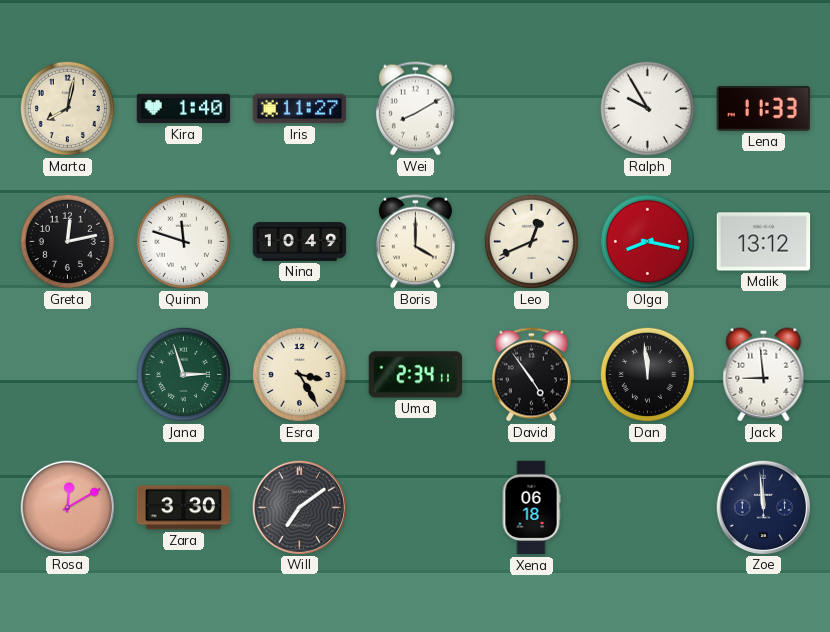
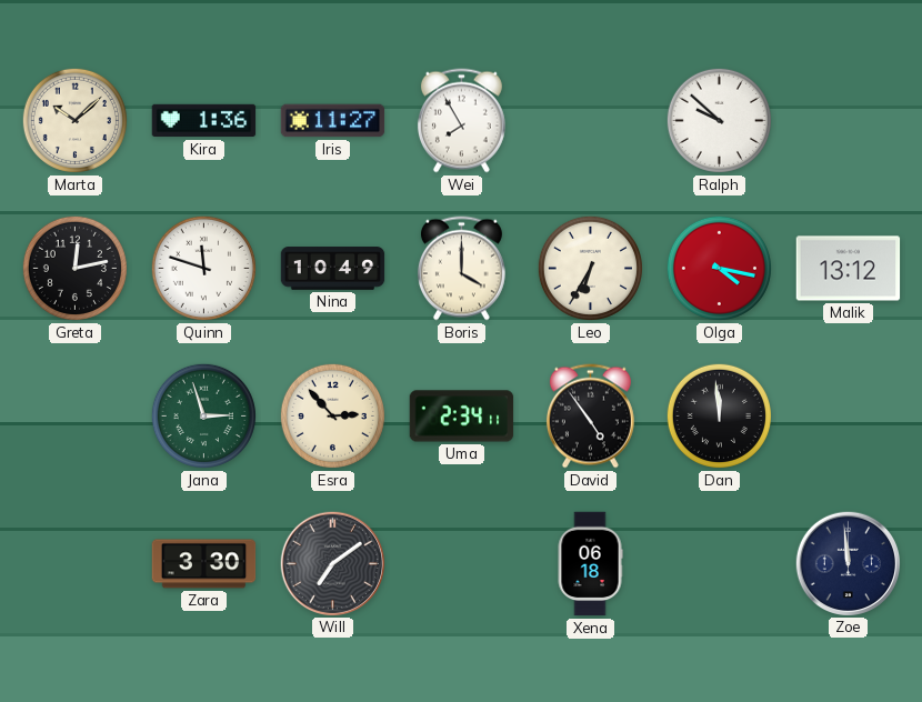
Marta: 8:02 -> 10:08
Kira: 1:40 -> 1:36
Wei: 8:10 -> 7:55
Ralph: 9:55 -> 9:52
Lena: 11:33 -> none
Leo: 12:41 -> 6:35
Olga: 8:17 -> 4:17
Esra: 3:25 -> 2:53
Jack: 8:59 -> none
Rosa: 12:10 -> none
